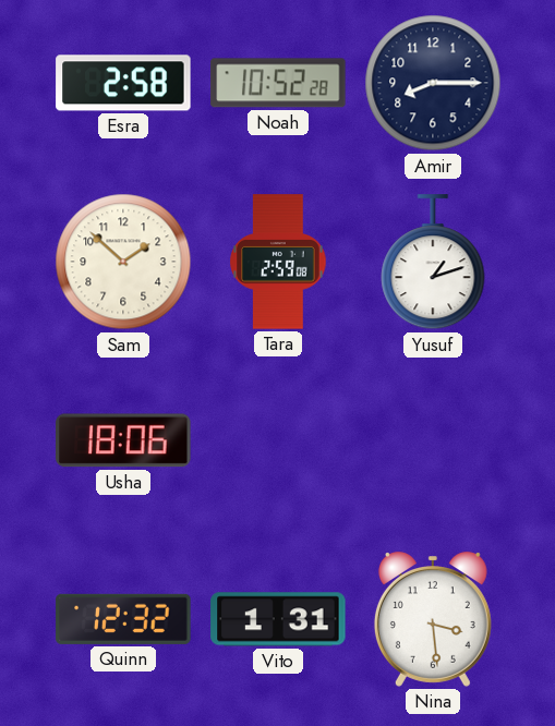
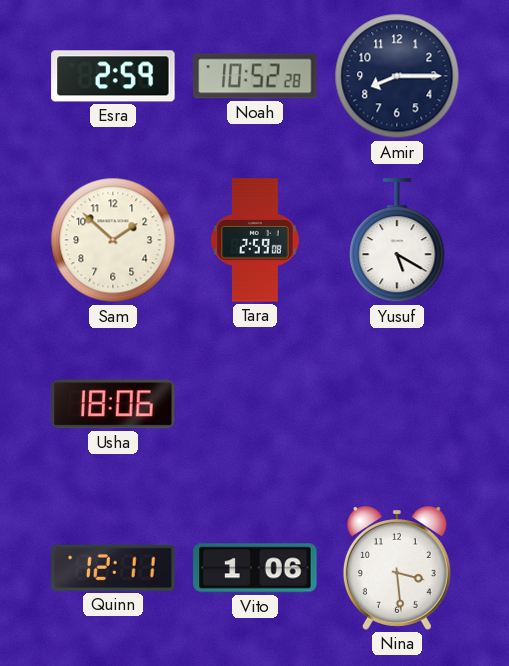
Esra: 2:58 -> 2:59
Yusuf: 1:12 -> 5:20
Quinn: 12:32 -> 12:11
Vito: 1:31 -> 1:06
